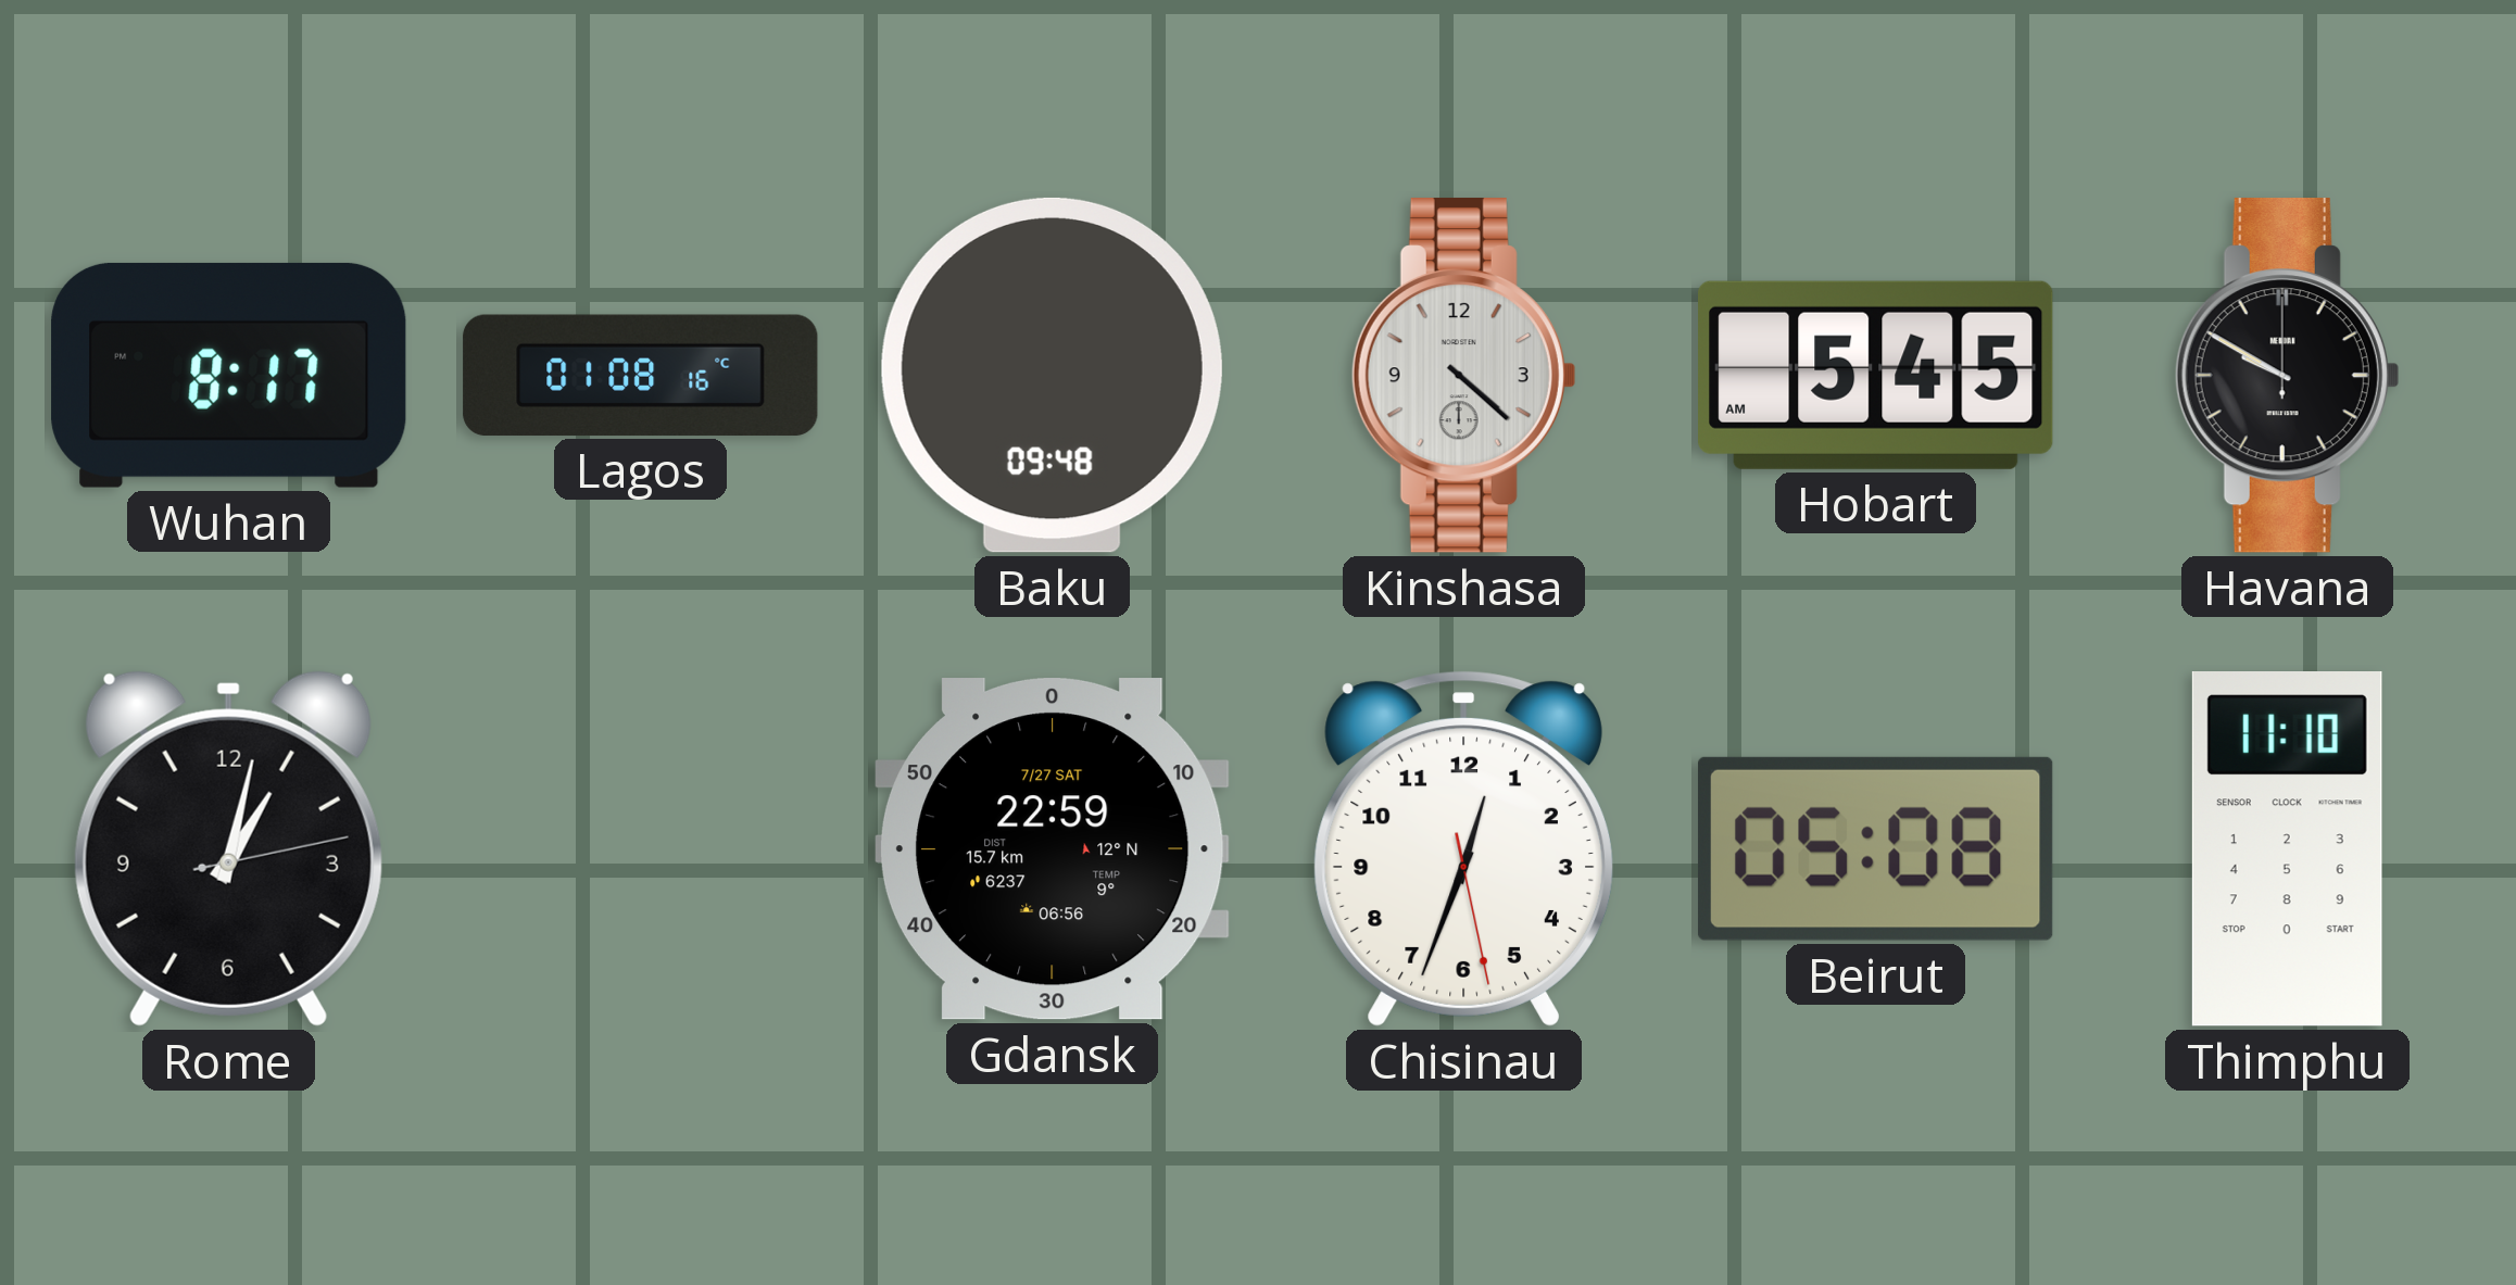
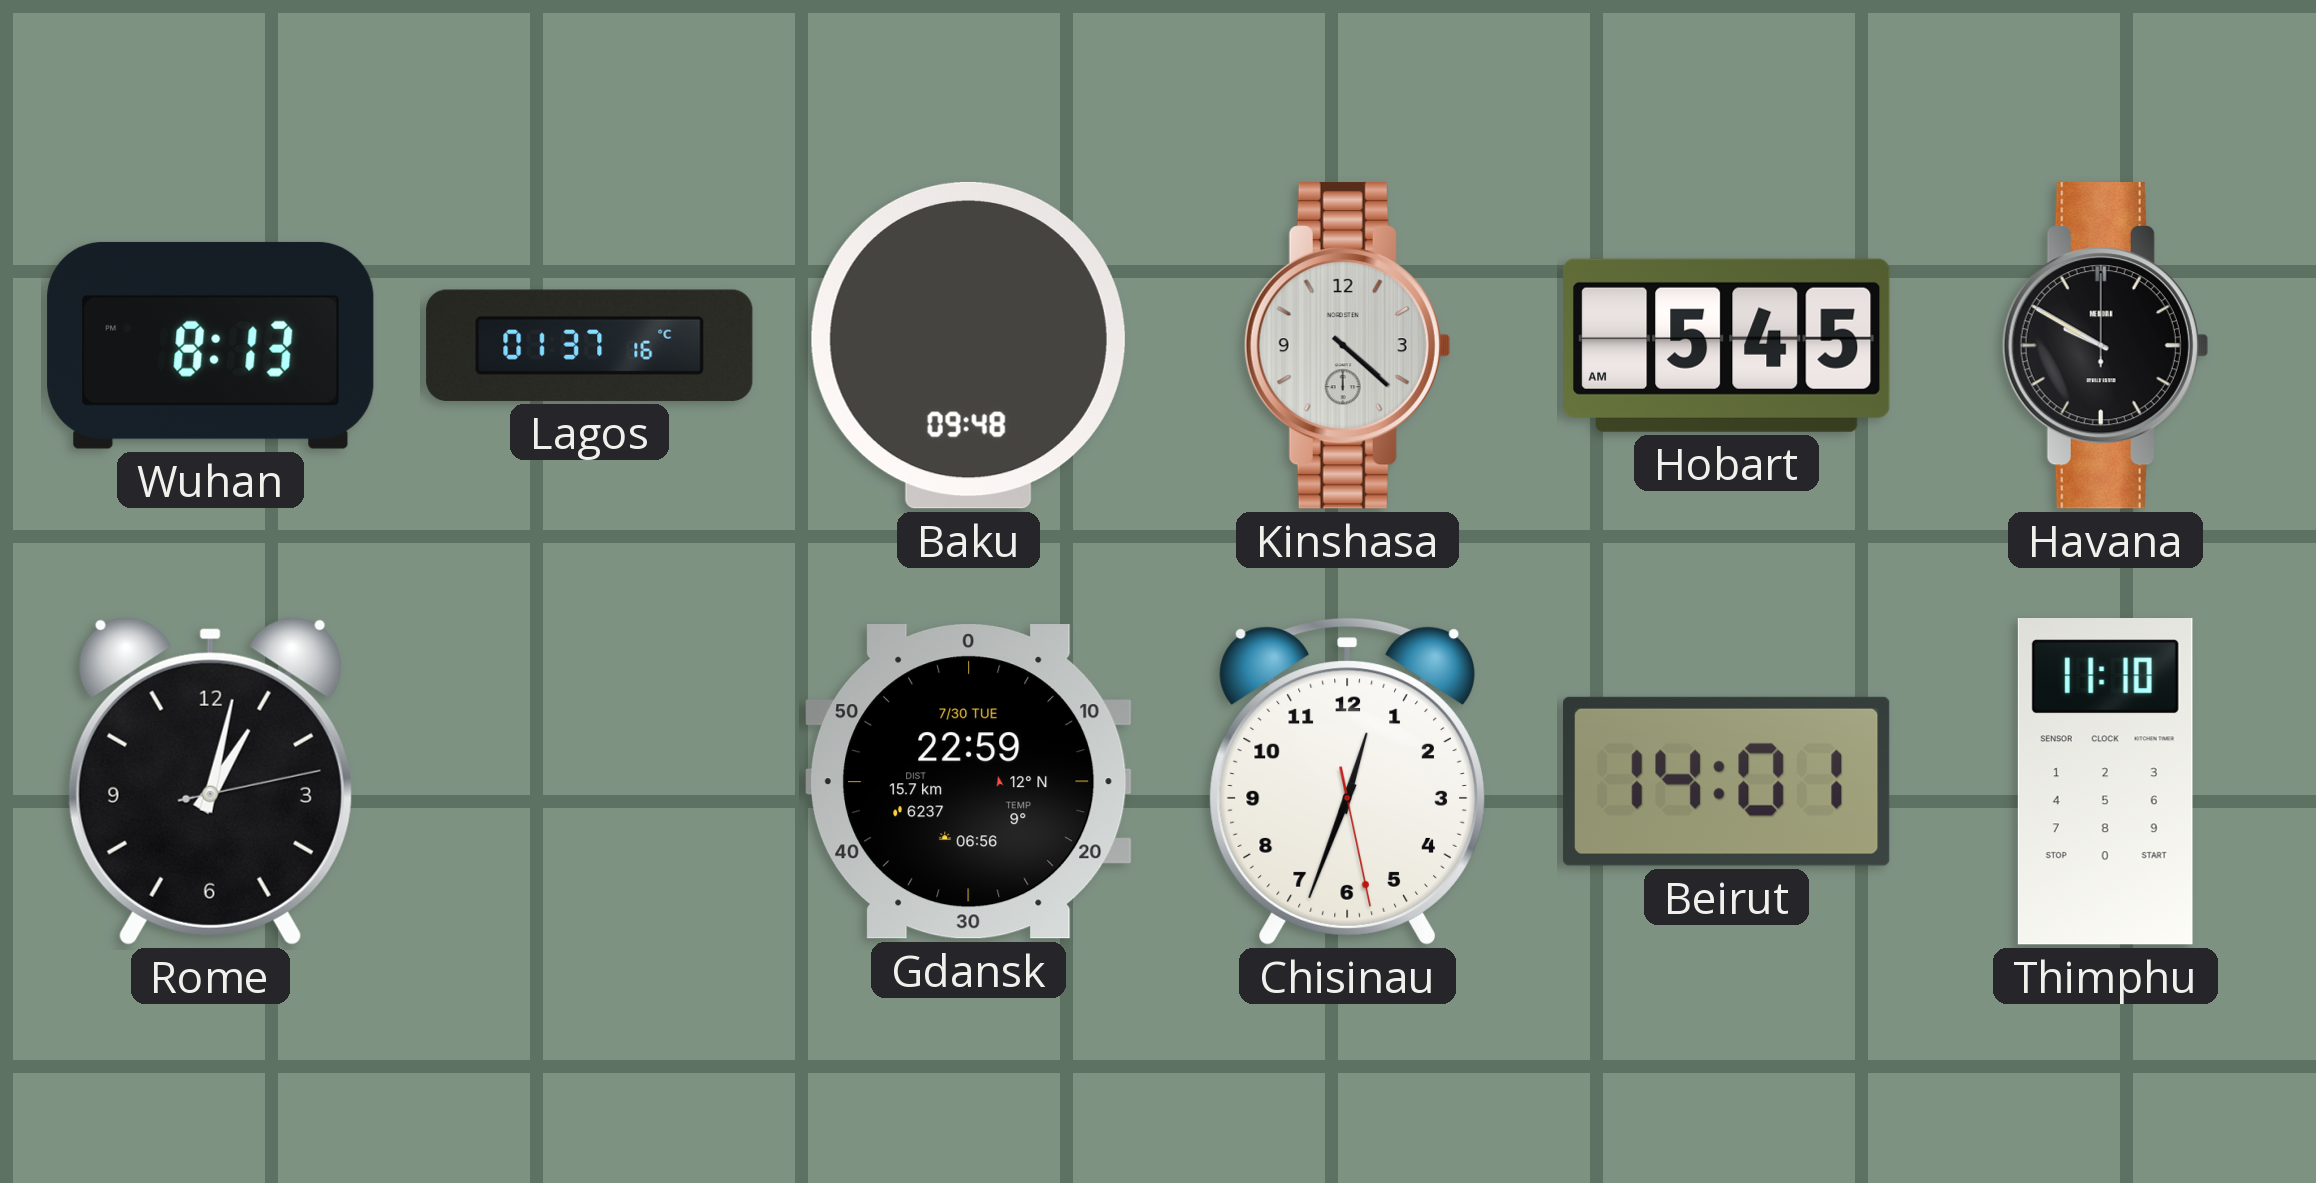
Wuhan: 8:17 -> 8:13
Lagos: 01:08 -> 01:37
Gdansk date: 7/27 SAT -> 7/30 TUE
Beirut: 05:08 -> 14:01
